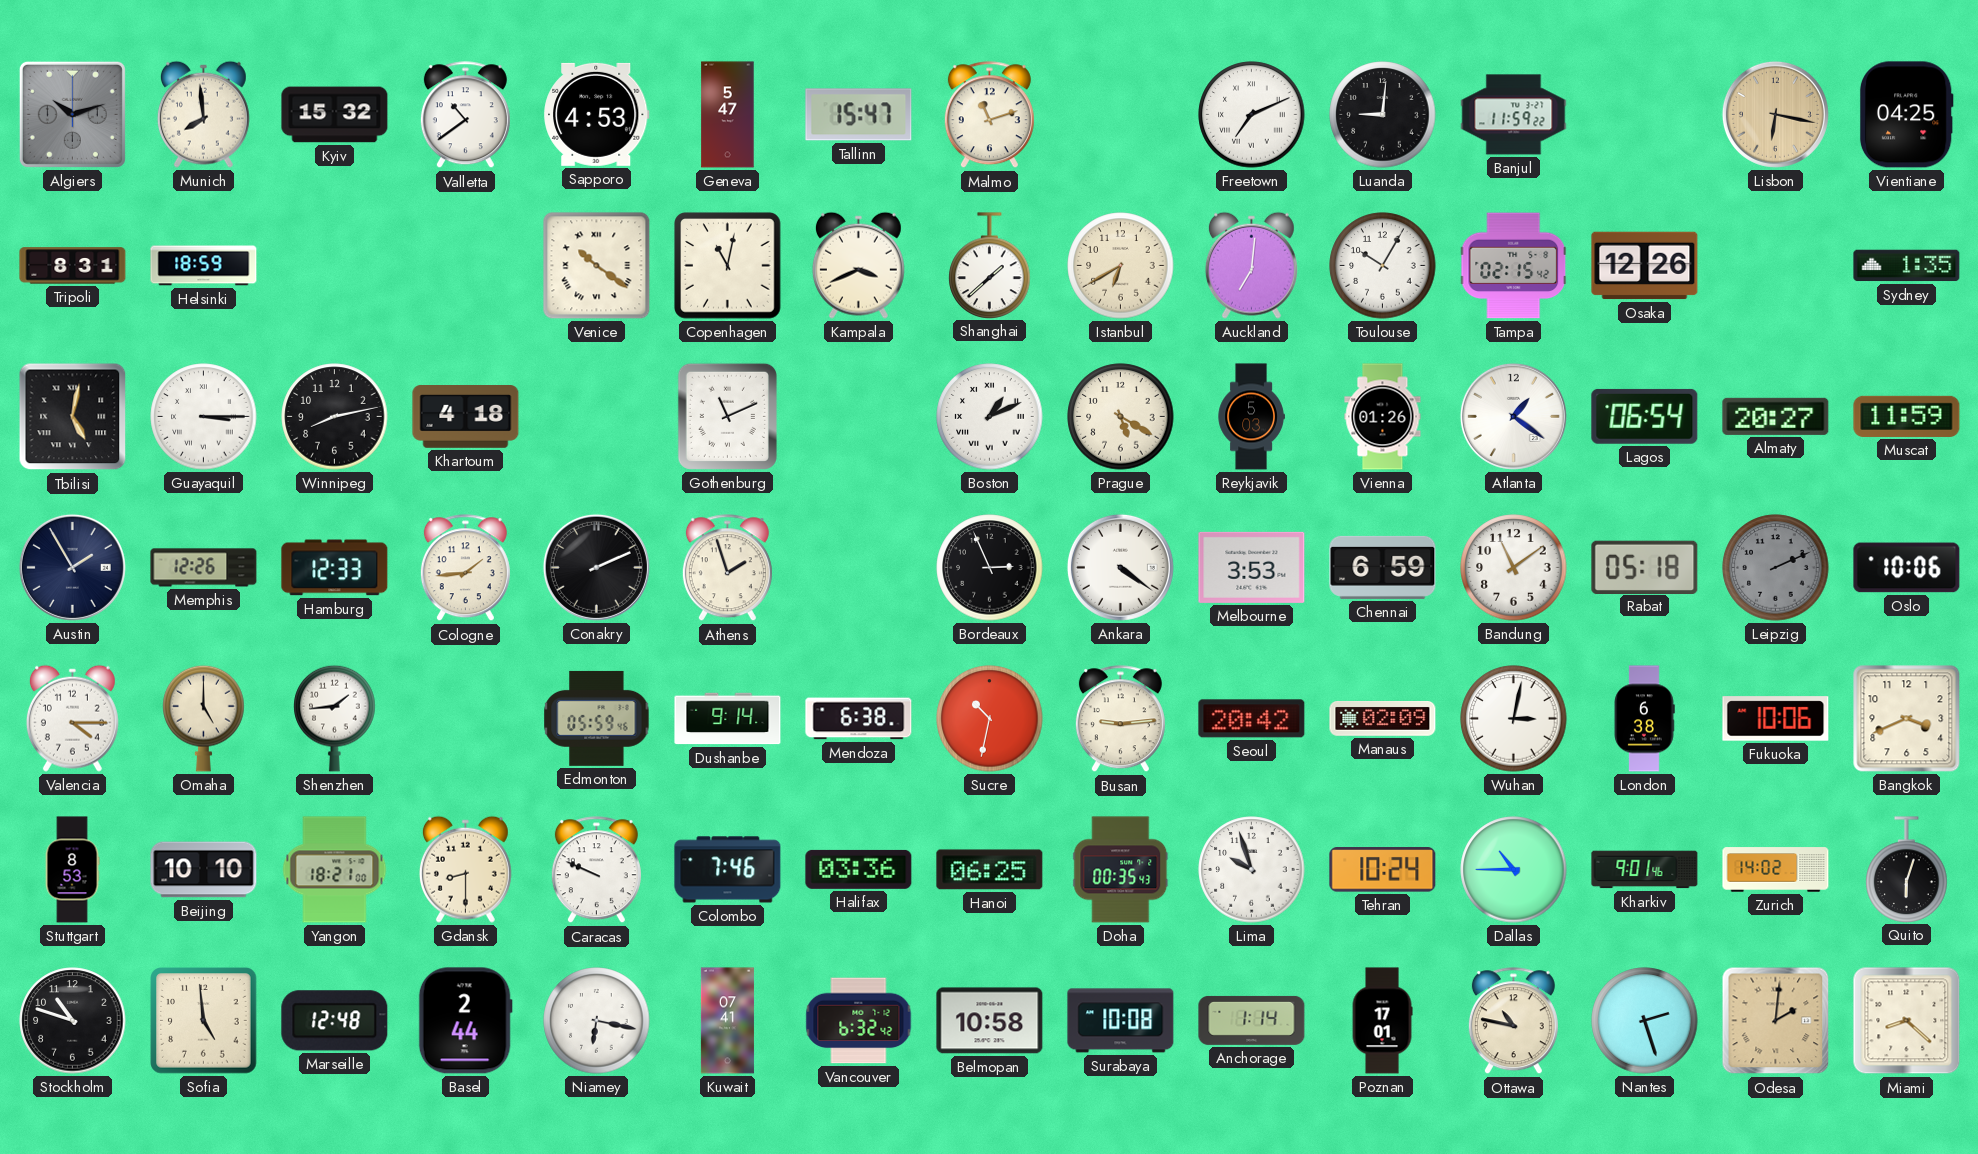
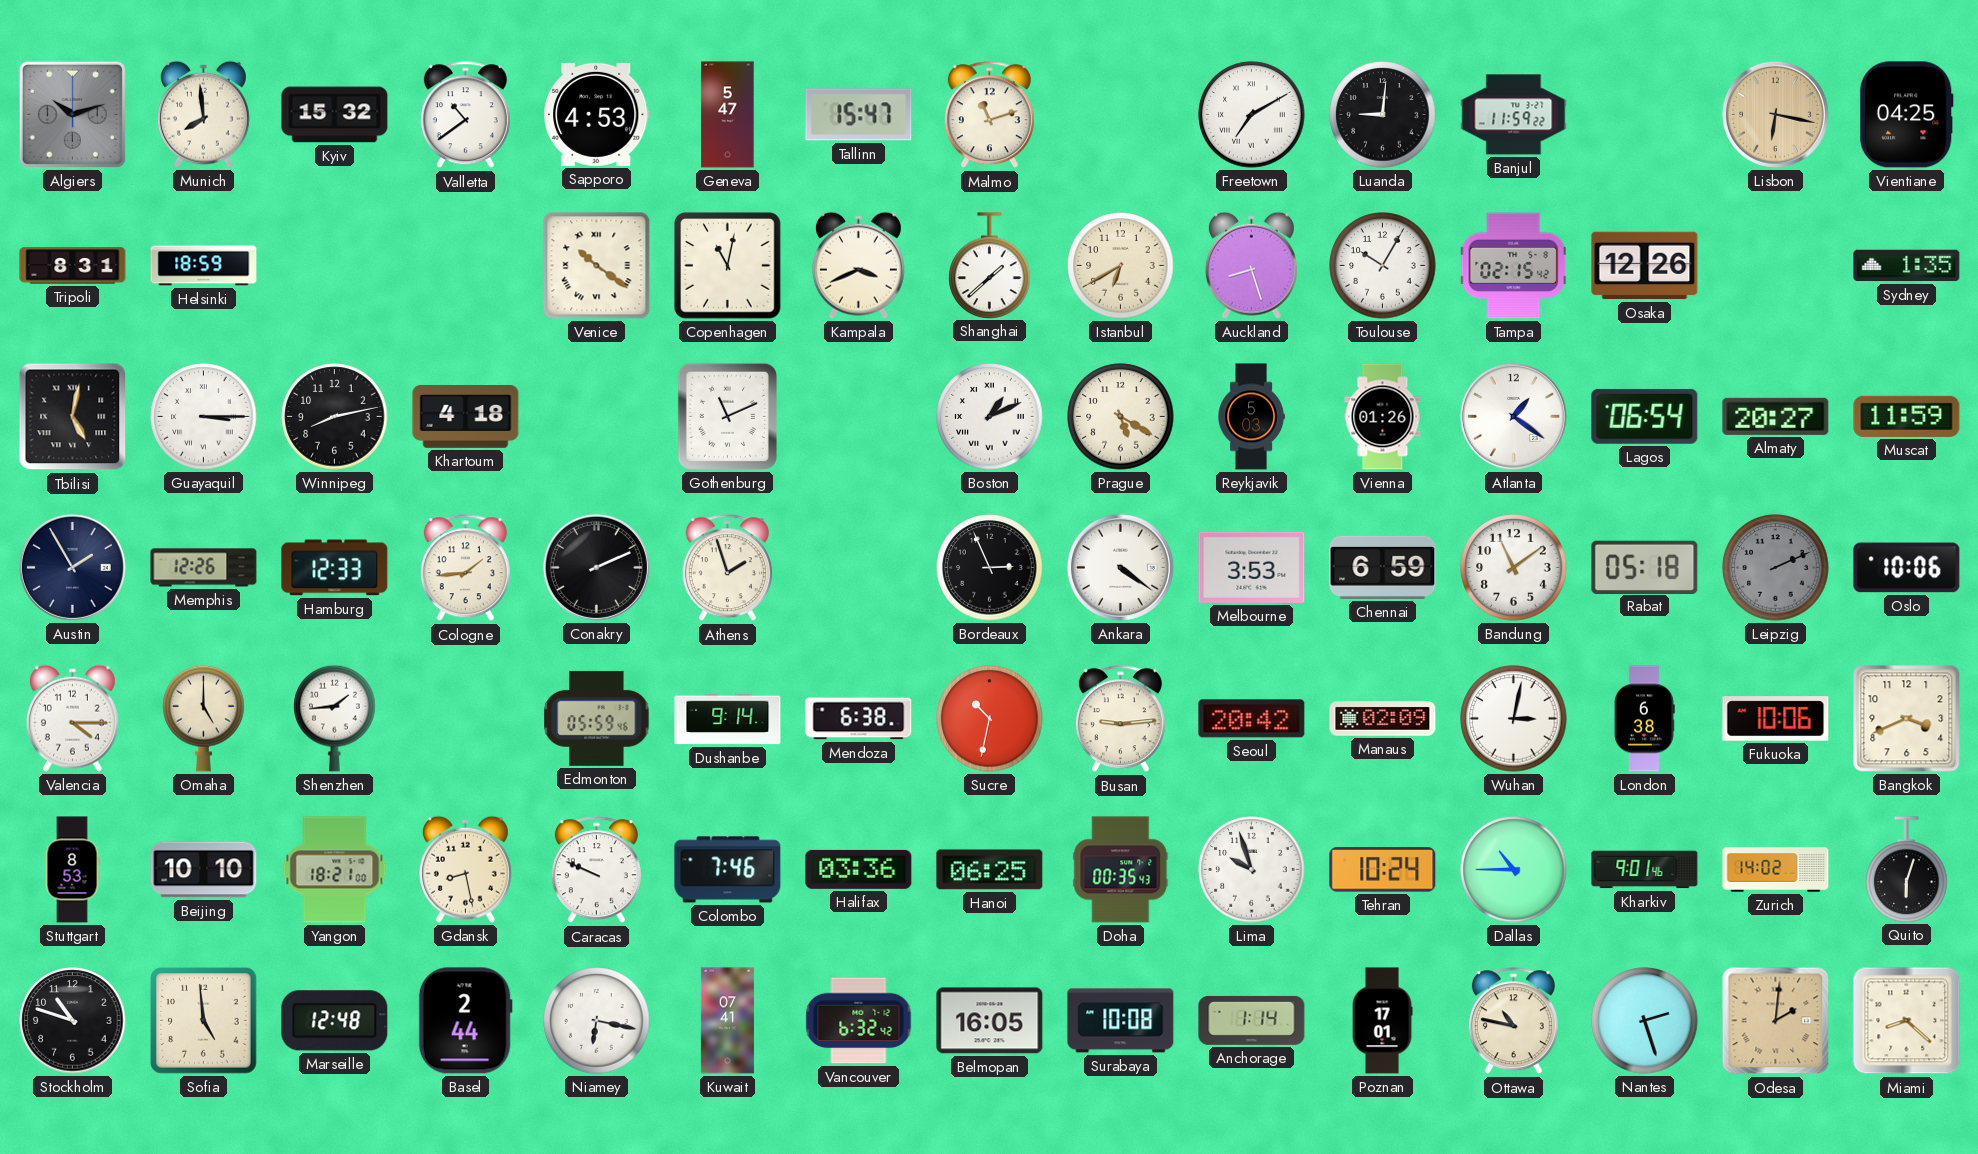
Freetown: 7:11 -> 7:10
Auckland: 7:01 -> 8:27
Gdansk: 8:30 -> 8:28
Belmopan: 10:58 -> 16:05
